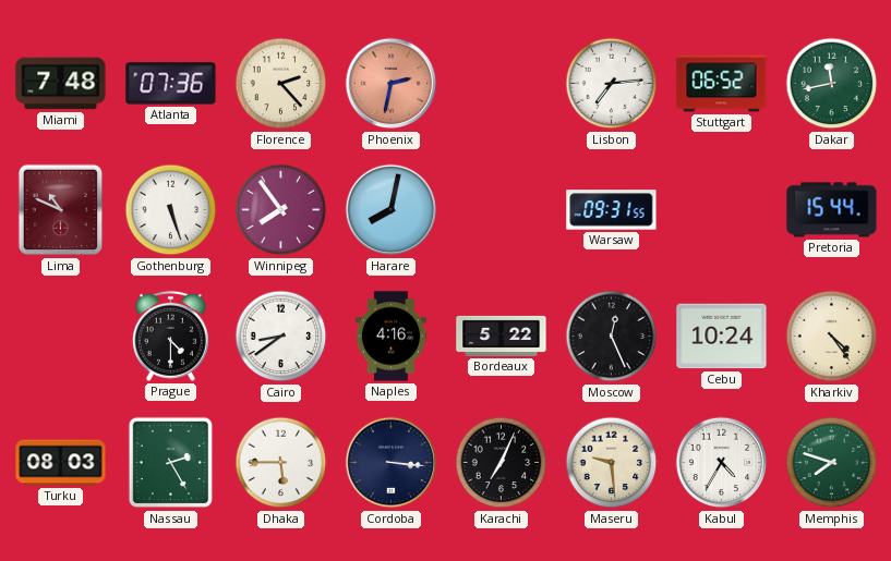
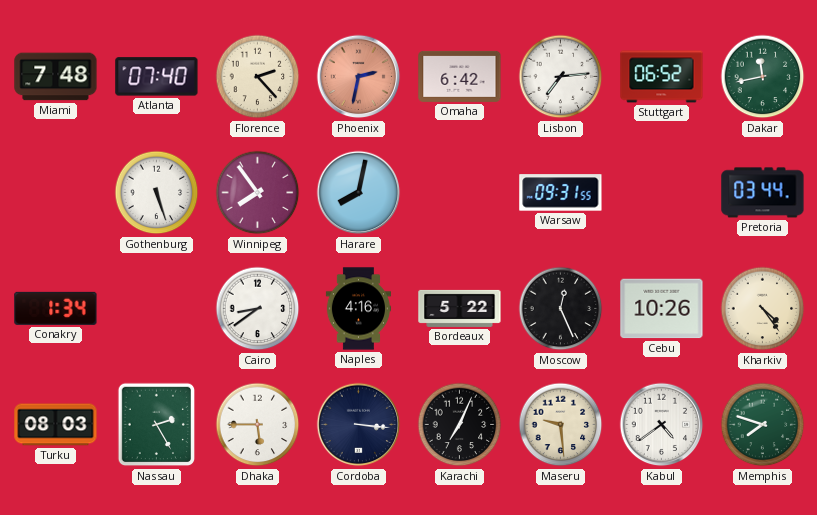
Atlanta: 07:36 -> 07:40
Omaha: none -> 6:42
Lima: 10:49 -> none
Pretoria: 15:44 -> 03:44
Conakry: none -> 1:34
Prague: 4:30 -> none
Cebu: 10:24 -> 10:26
Kabul: 4:35 -> 4:39
